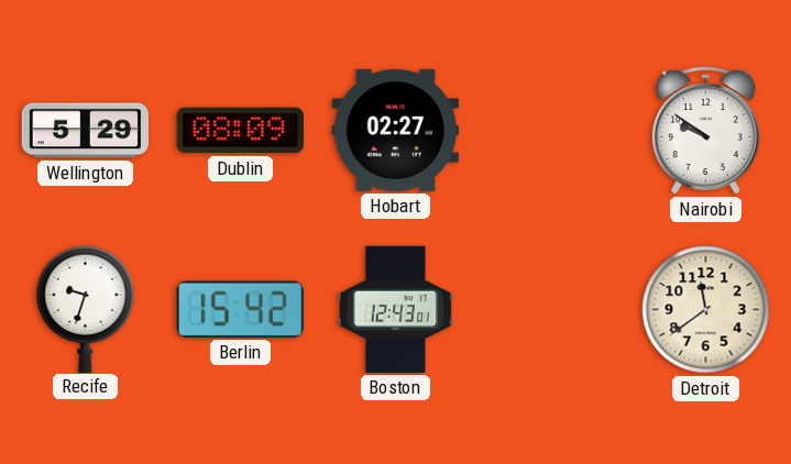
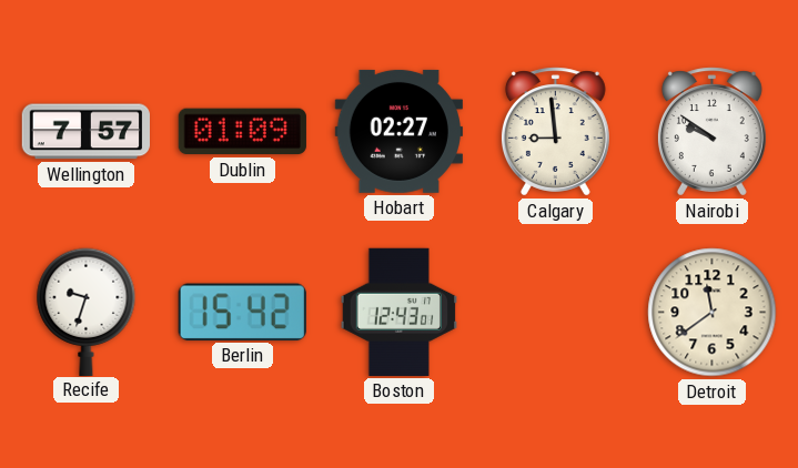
Wellington: 5:29 -> 7:57
Dublin: 08:09 -> 01:09
Calgary: none -> 8:59
